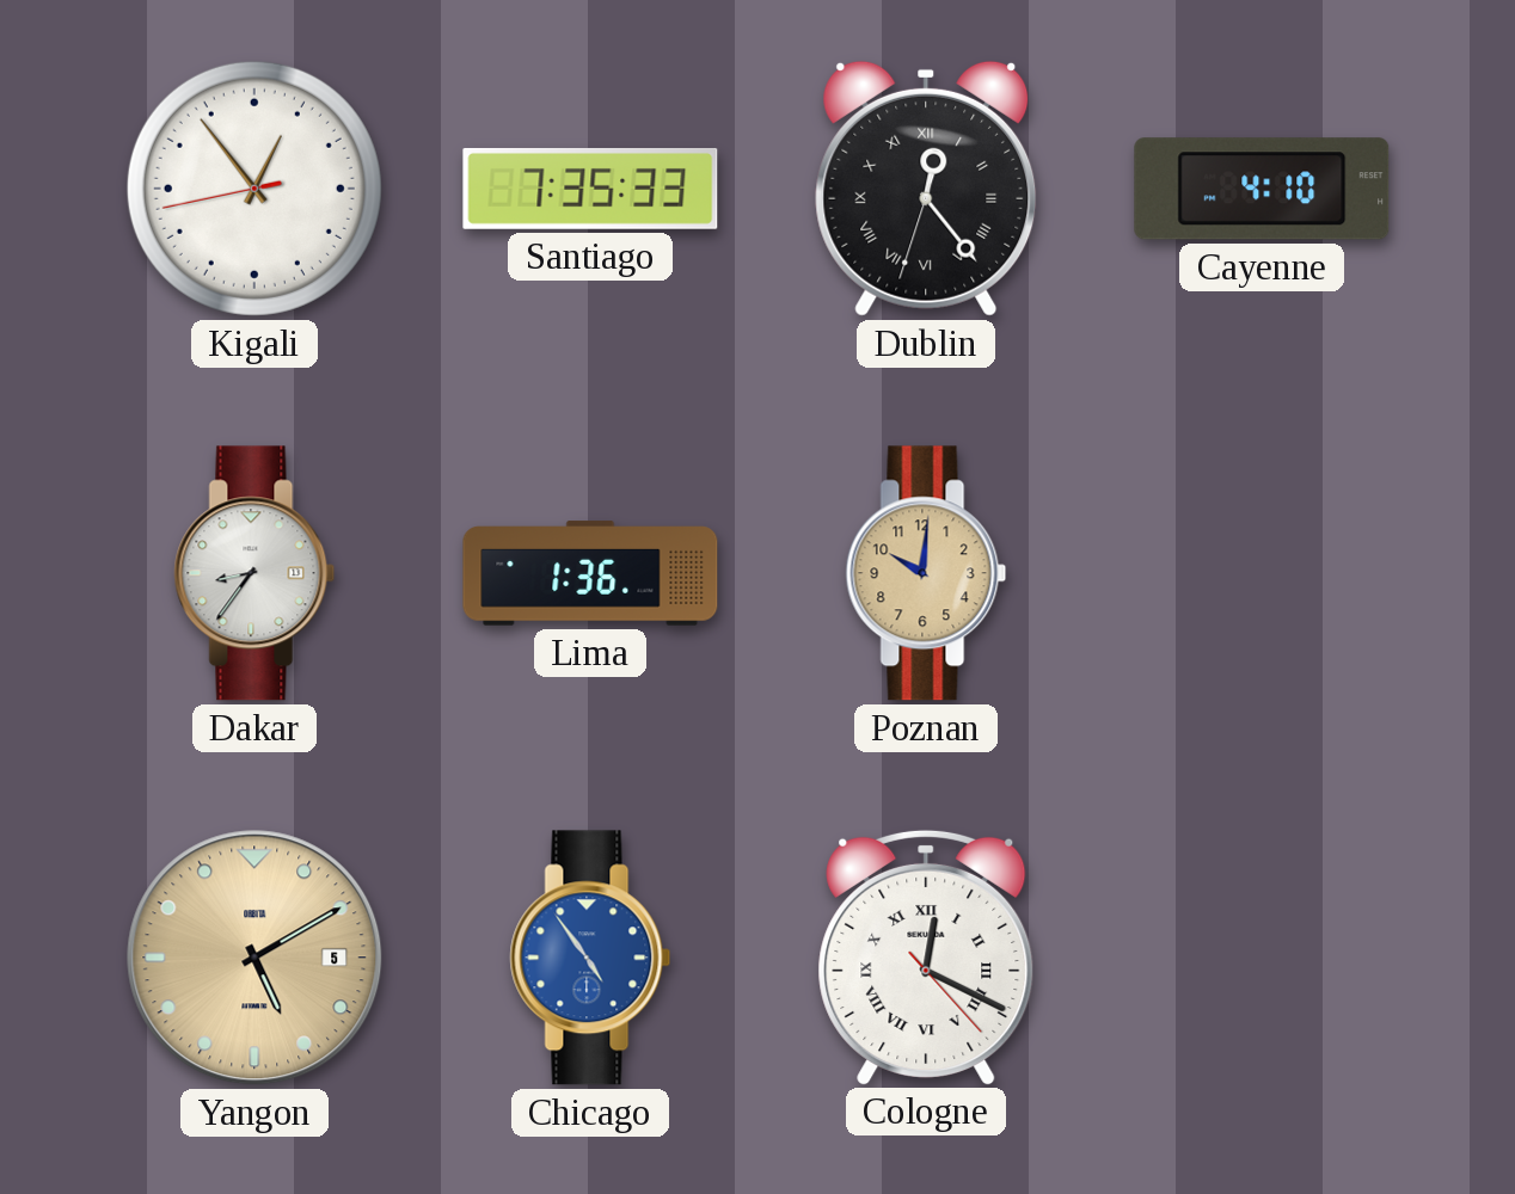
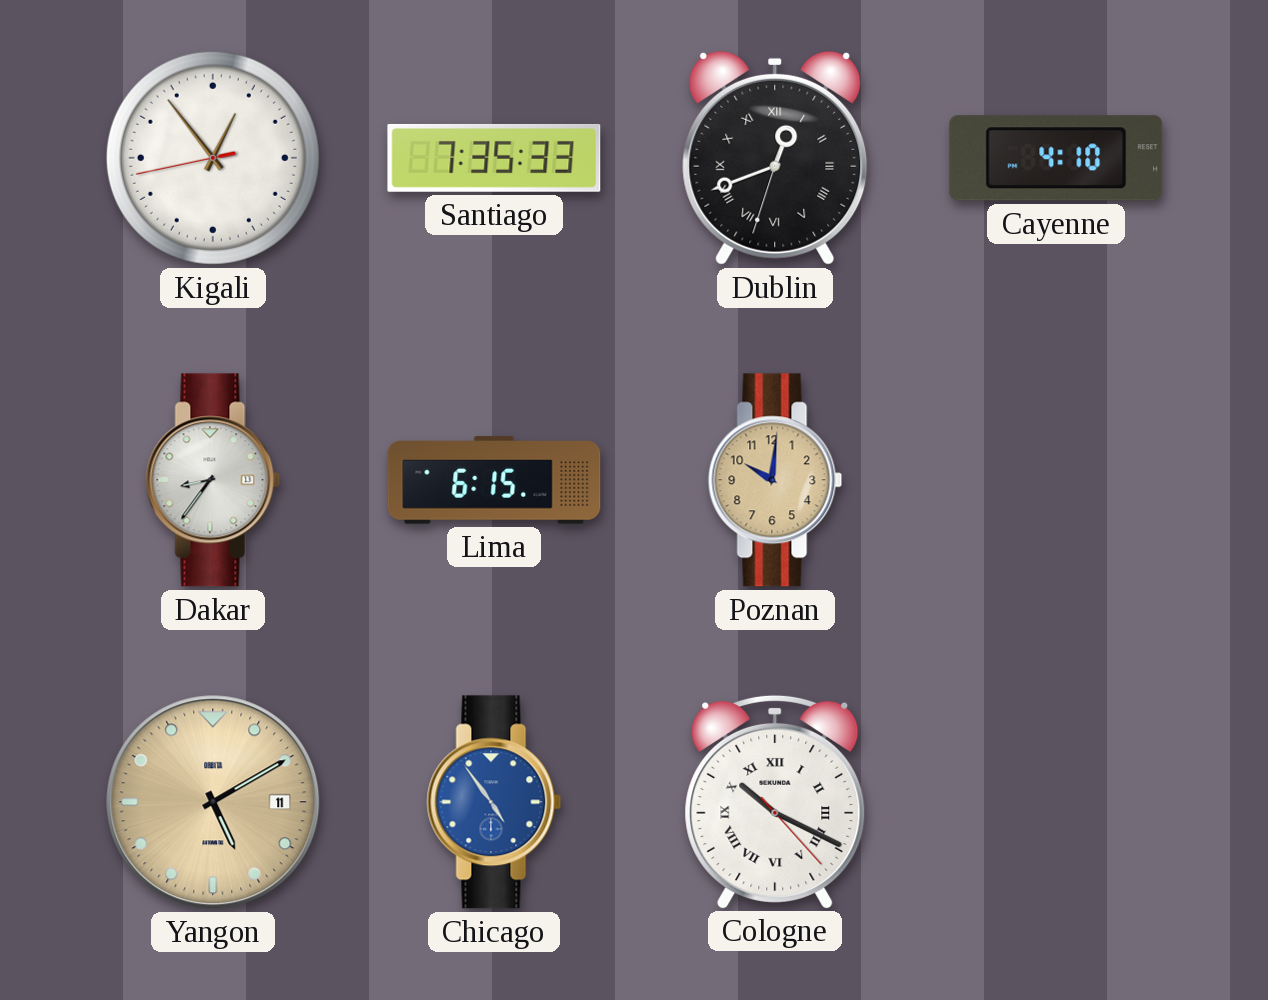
Dublin: 12:23 -> 12:41
Lima: 1:36 -> 6:15
Yangon date: 5 -> 11
Cologne: 12:19 -> 10:19
